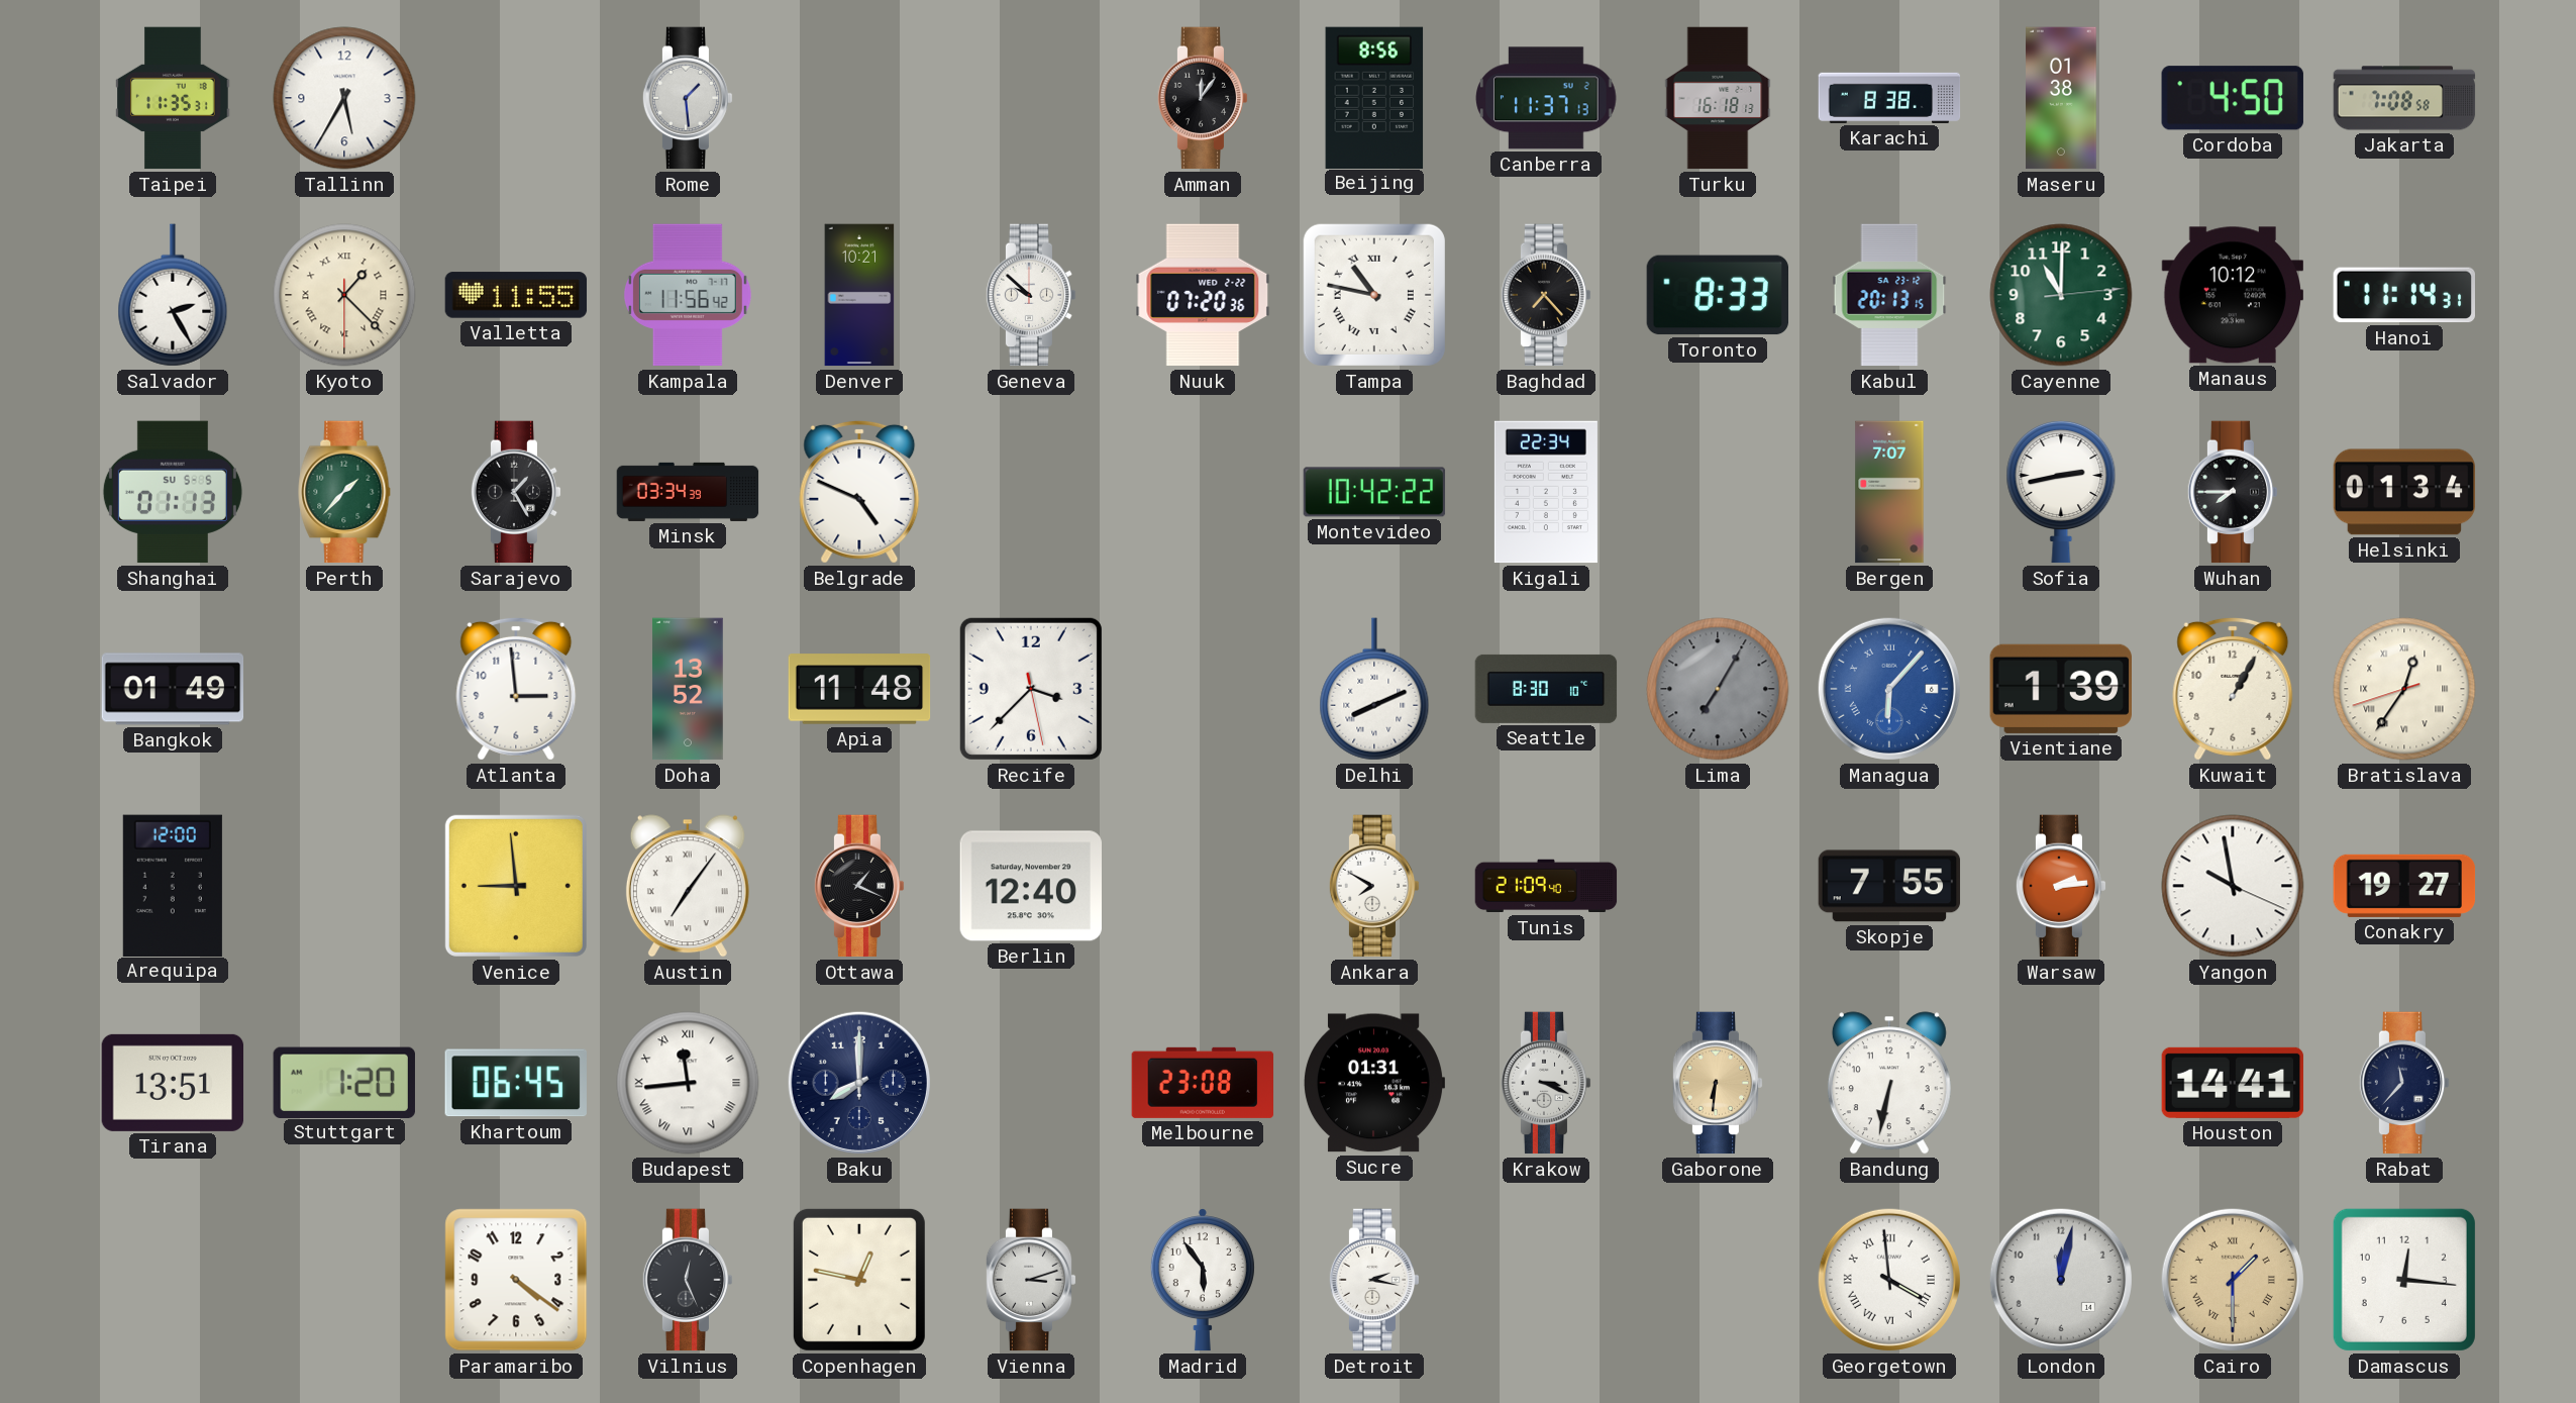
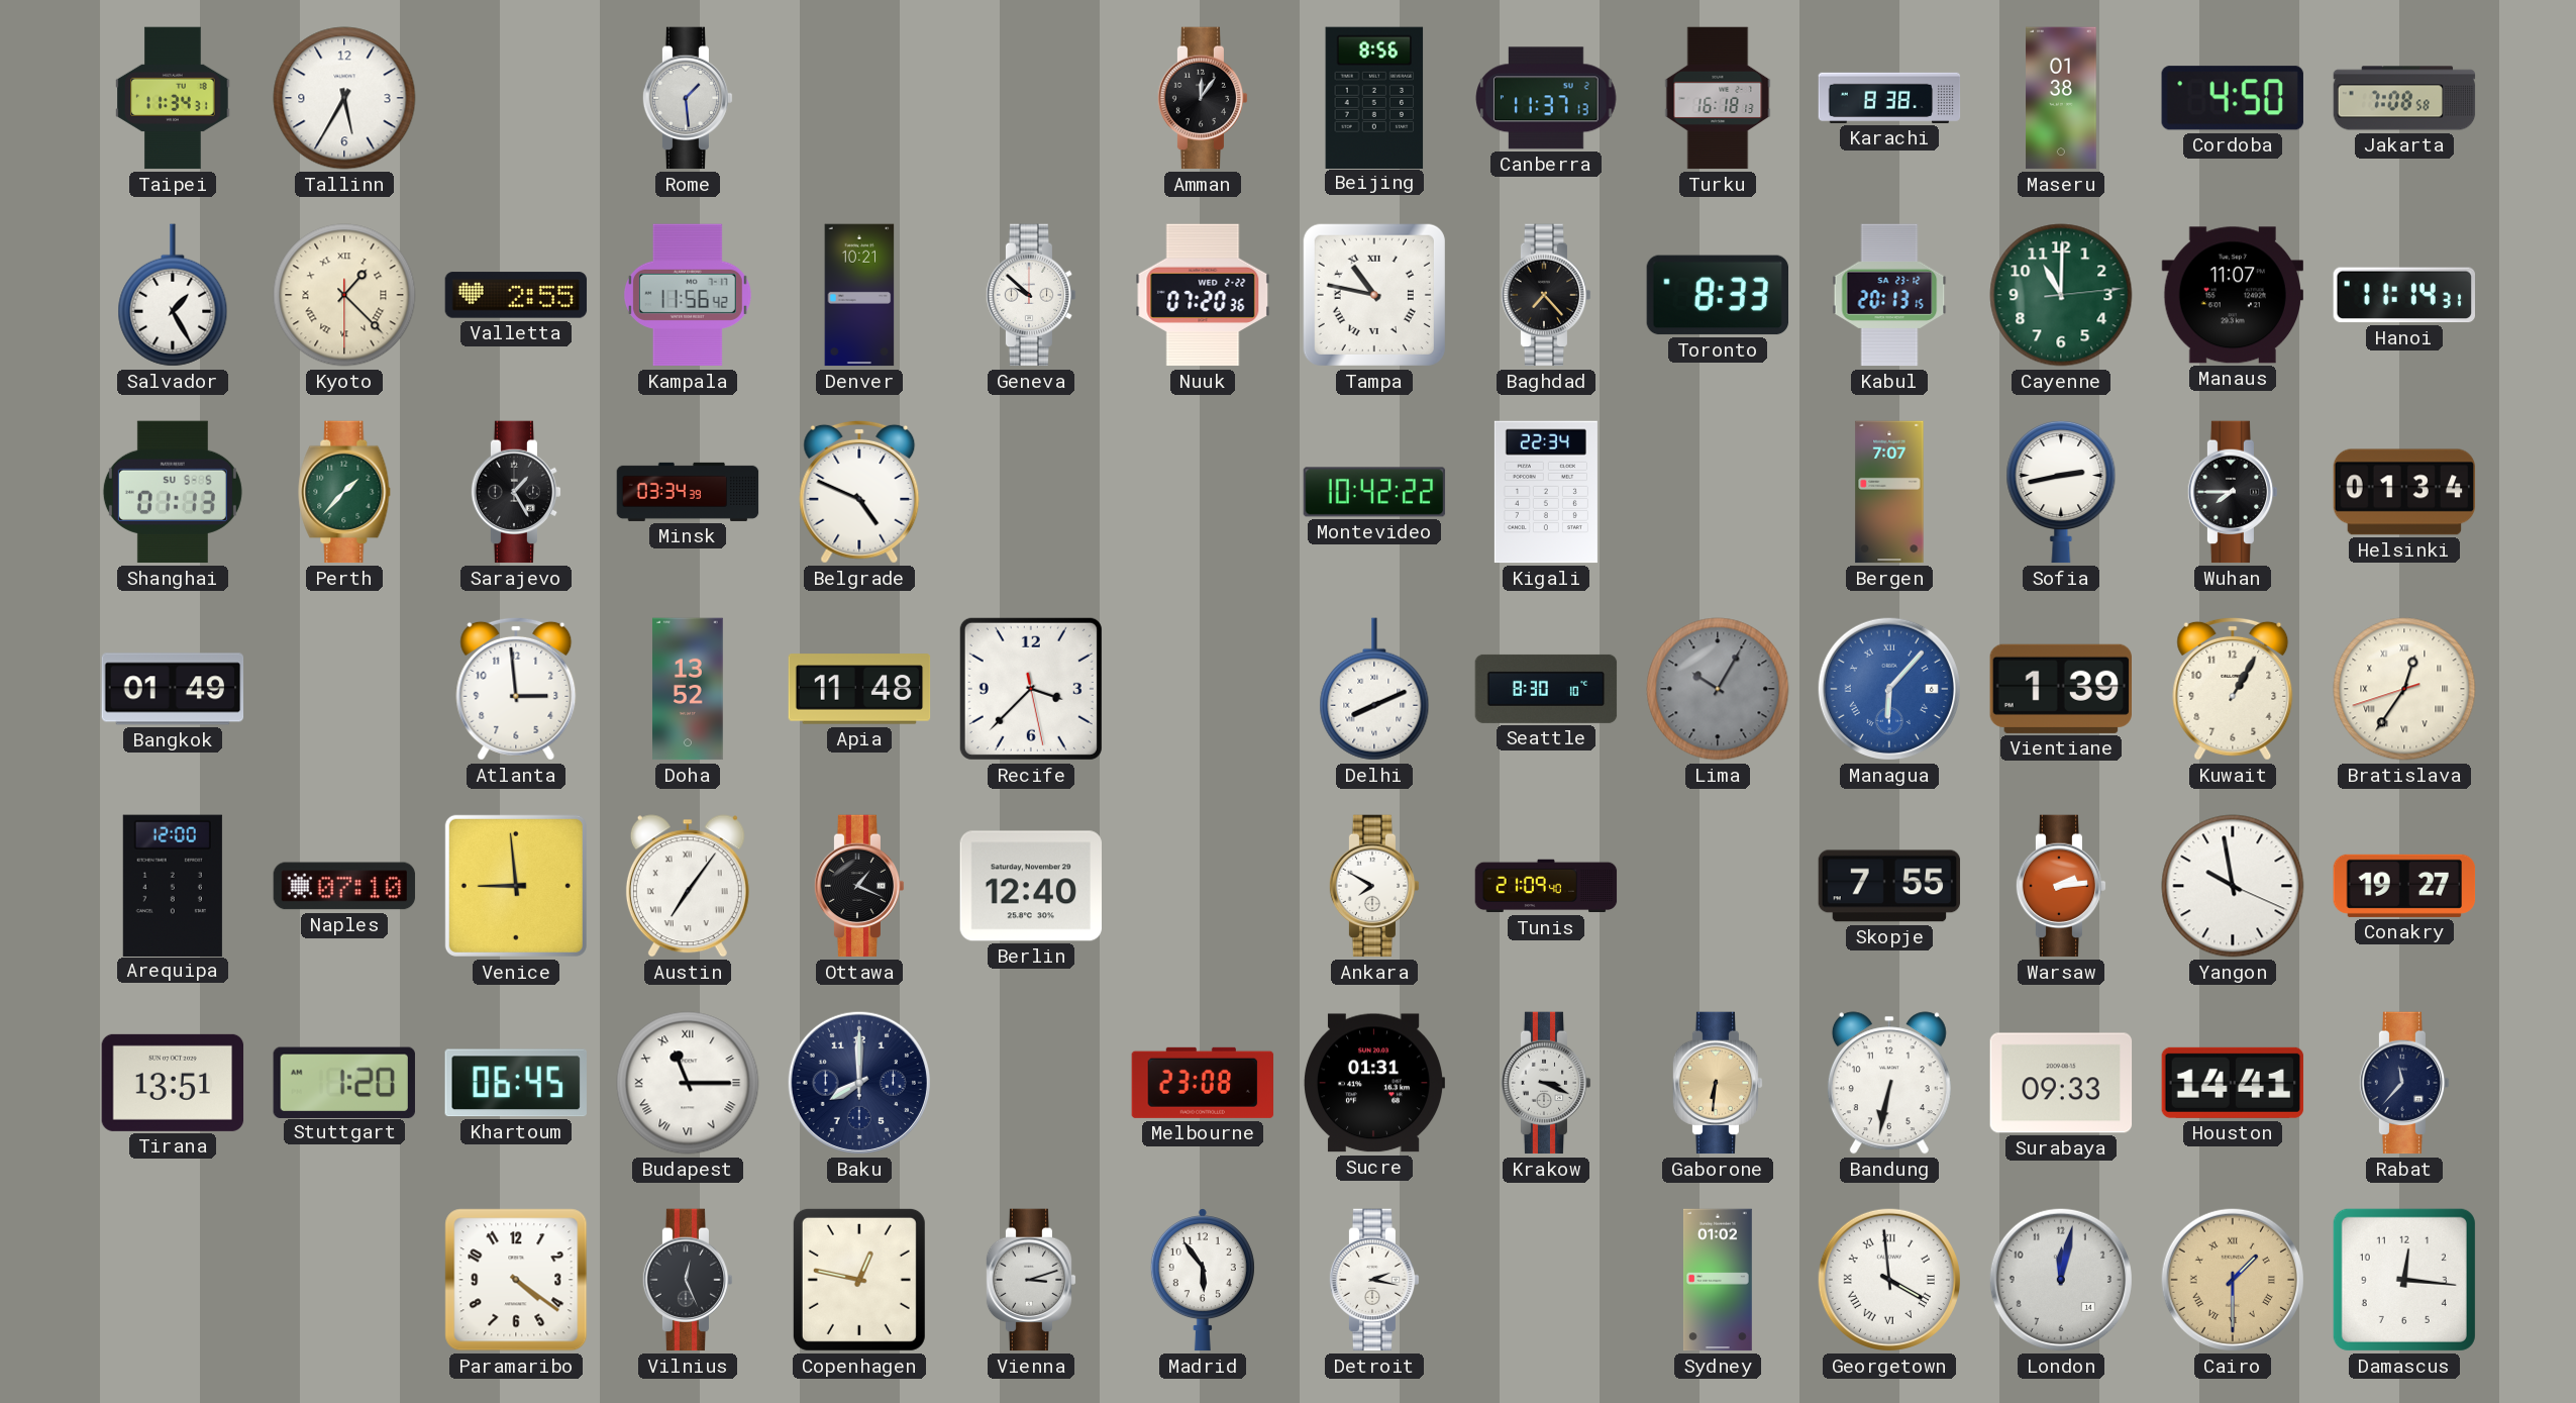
Taipei: 11:35 -> 11:34
Salvador: 2:25 -> 1:25
Valletta: 11:55 -> 2:55
Manaus: 10:12 -> 11:07
Lima: 7:05 -> 10:05
Naples: none -> 07:10
Budapest: 11:44 -> 11:15
Surabaya: none -> 09:33
Sydney: none -> 01:02
